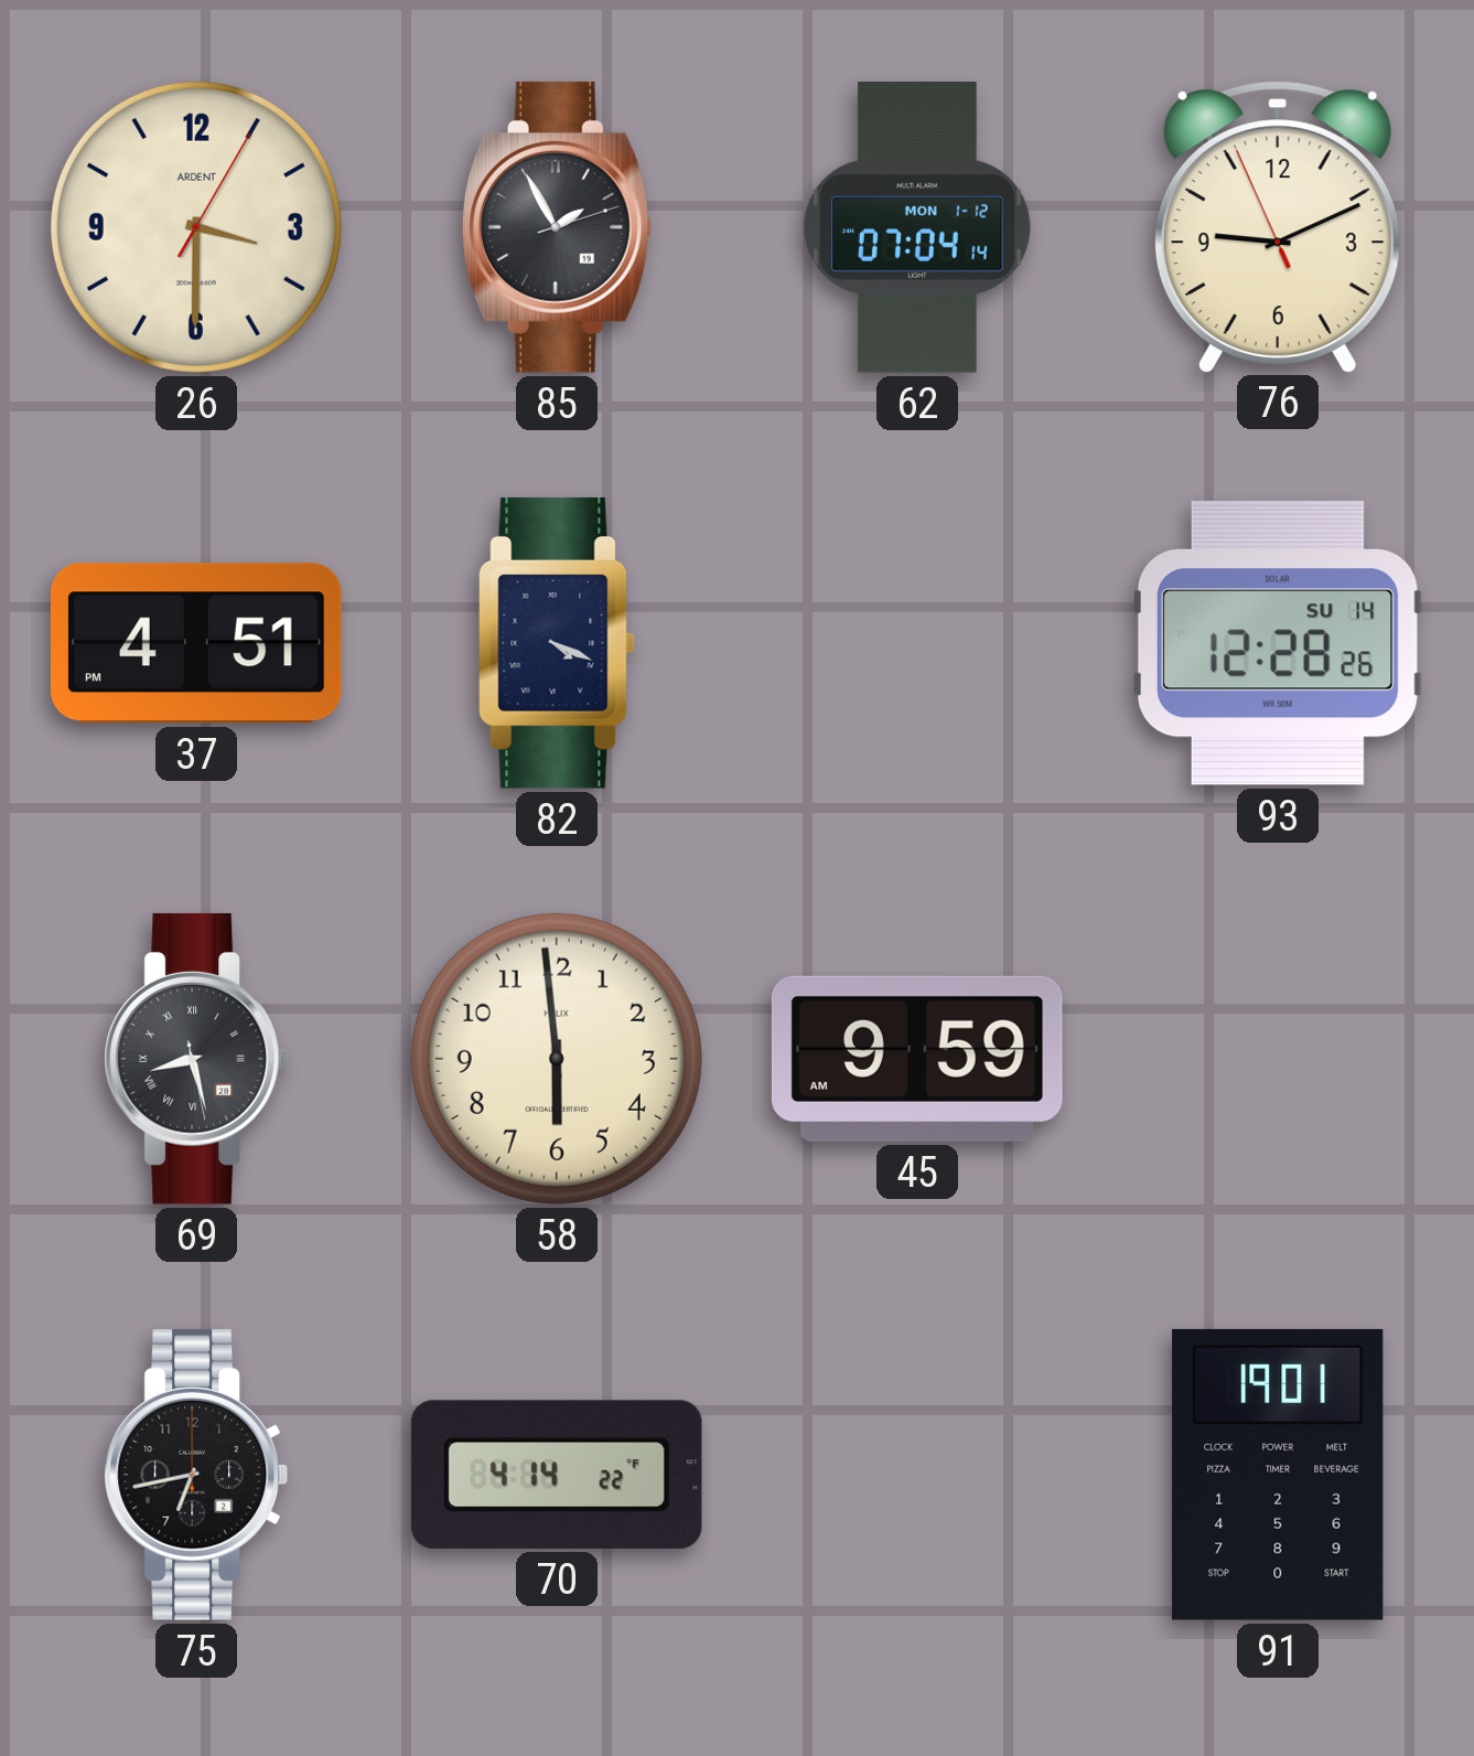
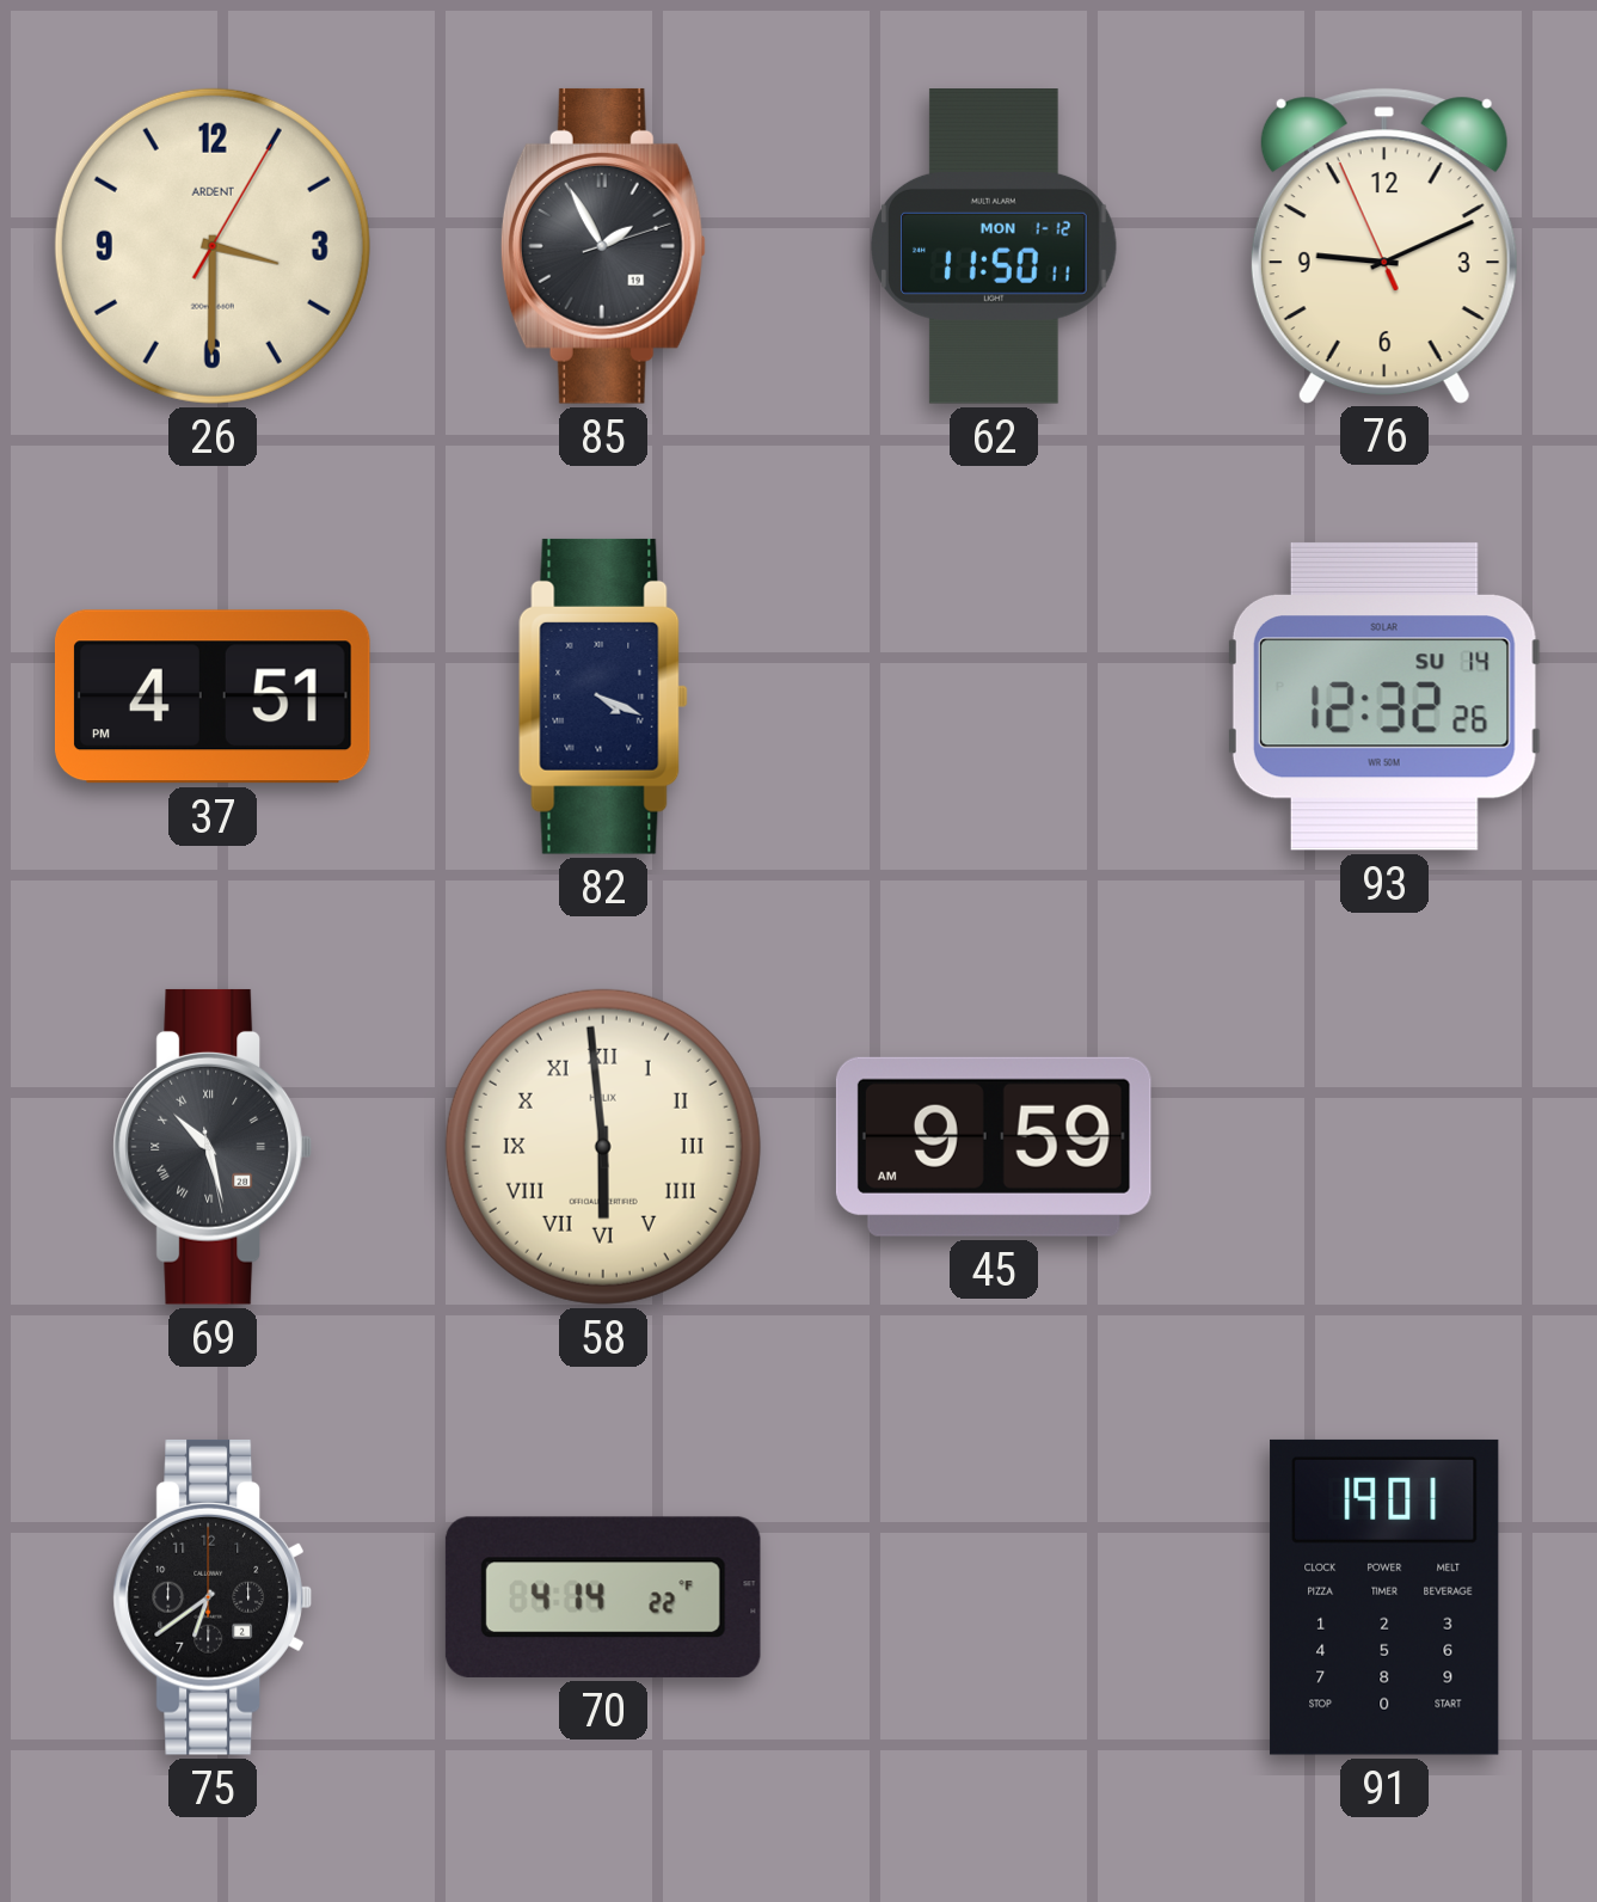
62: 07:04 -> 11:50
93: 12:28 -> 12:32
69: 8:27 -> 10:27
58 numerals: Arabic -> Roman
75: 6:43 -> 6:39
